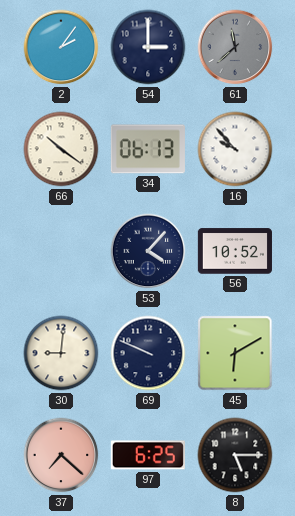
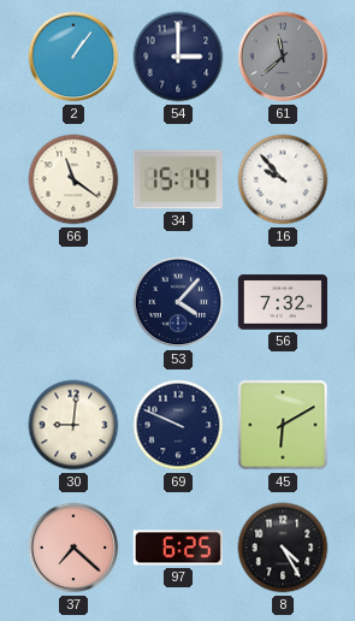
2: 2:06 -> 1:06
66: 10:21 -> 11:21
34: 06:13 -> 15:14
56: 10:52 -> 7:32
8: 5:15 -> 4:25
